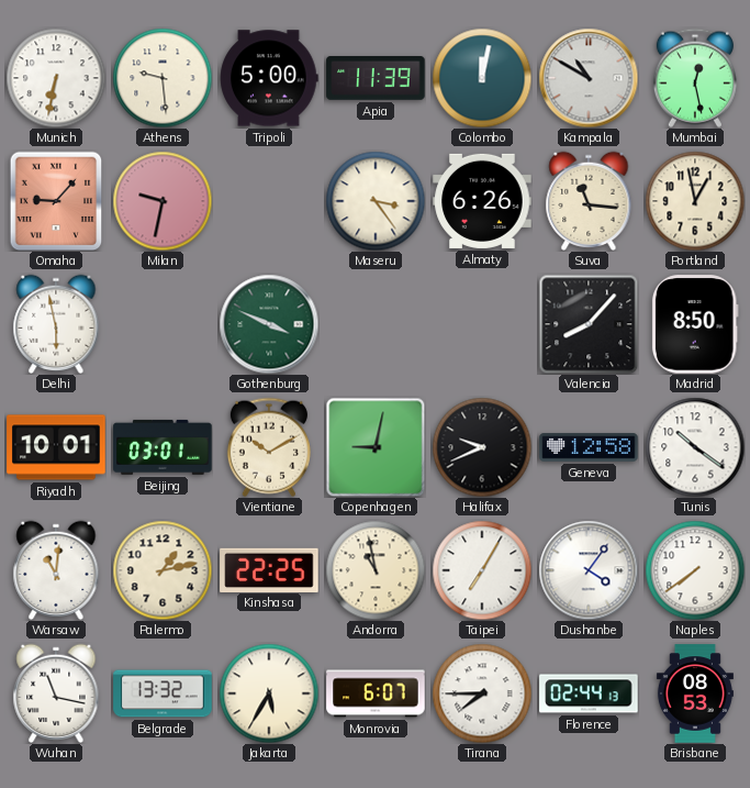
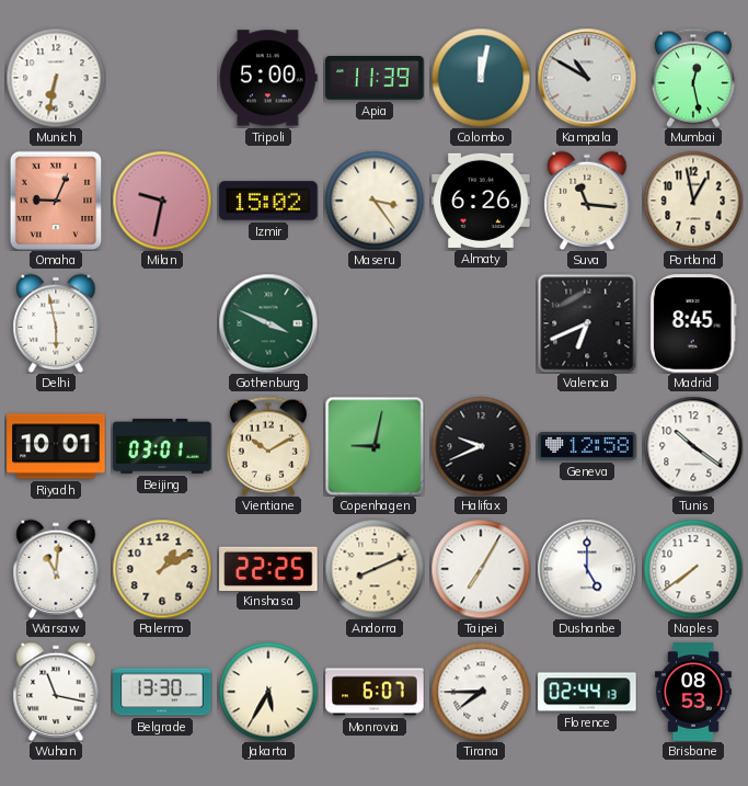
Athens: 9:29 -> none
Omaha: 9:07 -> 9:04
Izmir: none -> 15:02
Valencia: 8:07 -> 6:41
Madrid: 8:50 -> 8:45
Palermo: 1:13 -> 1:10
Andorra: 10:58 -> 8:11
Dushanbe: 4:06 -> 5:00
Belgrade: 13:32 -> 13:30
